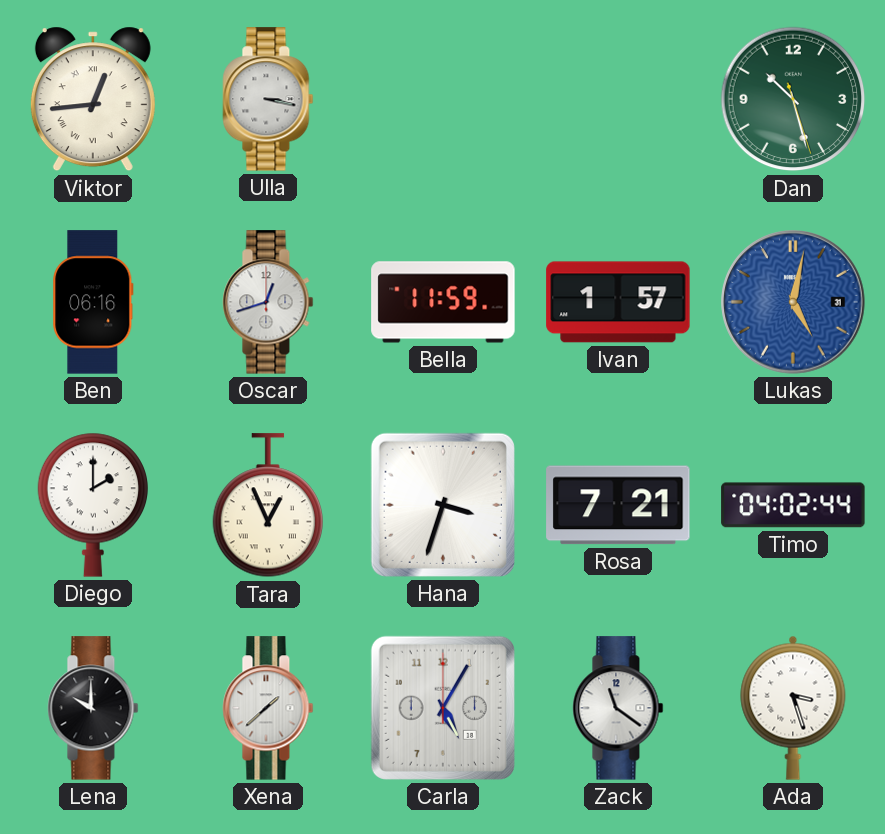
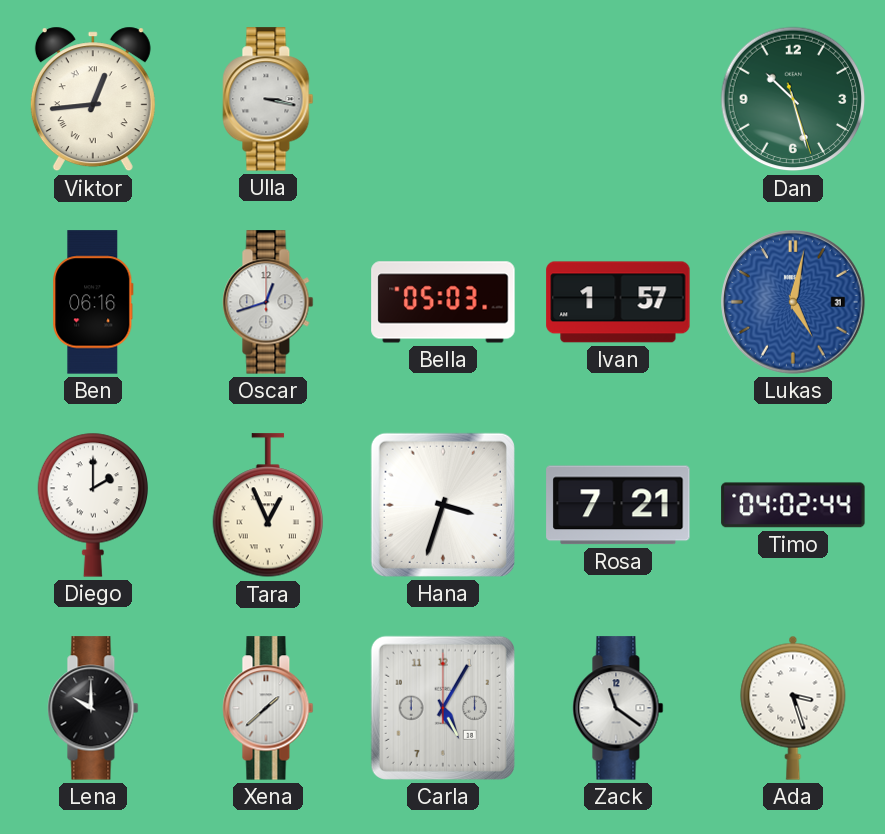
Bella: 11:59 -> 05:03
